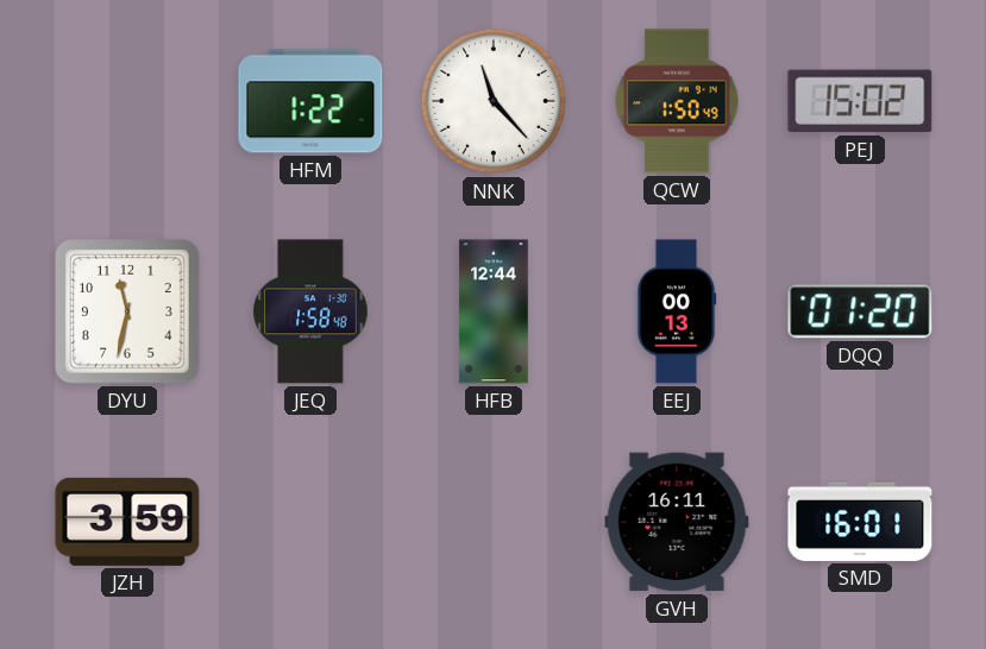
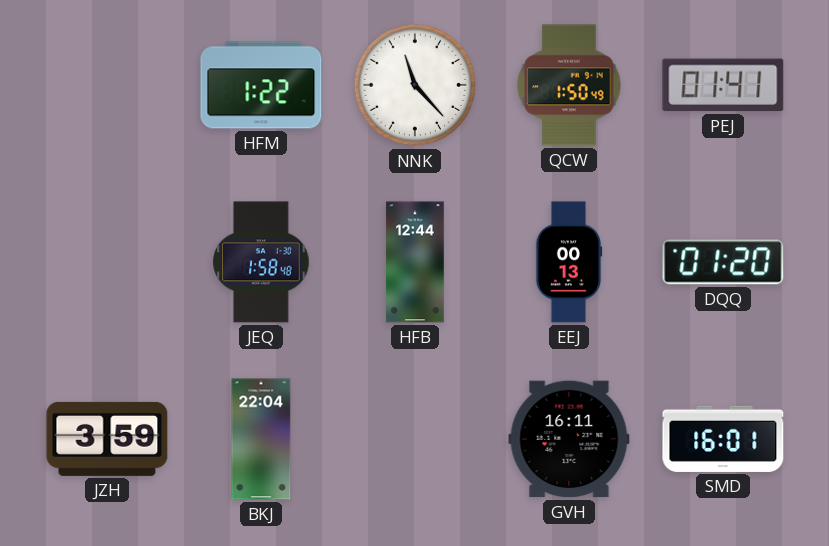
PEJ: 15:02 -> 01:41
DYU: 11:32 -> none
BKJ: none -> 22:04
